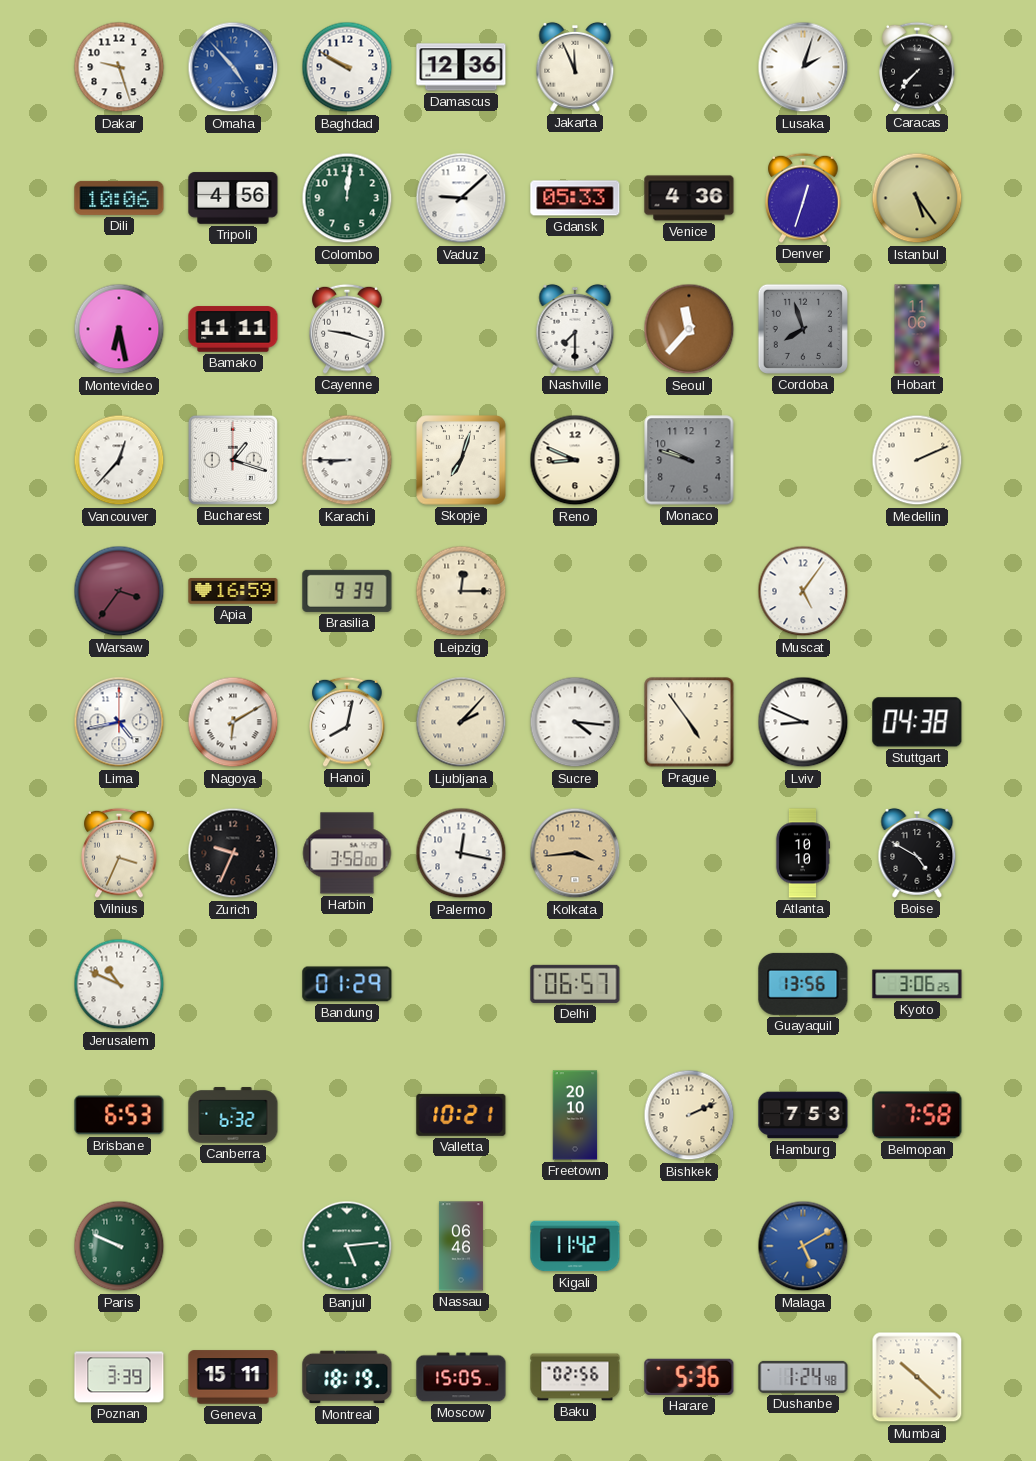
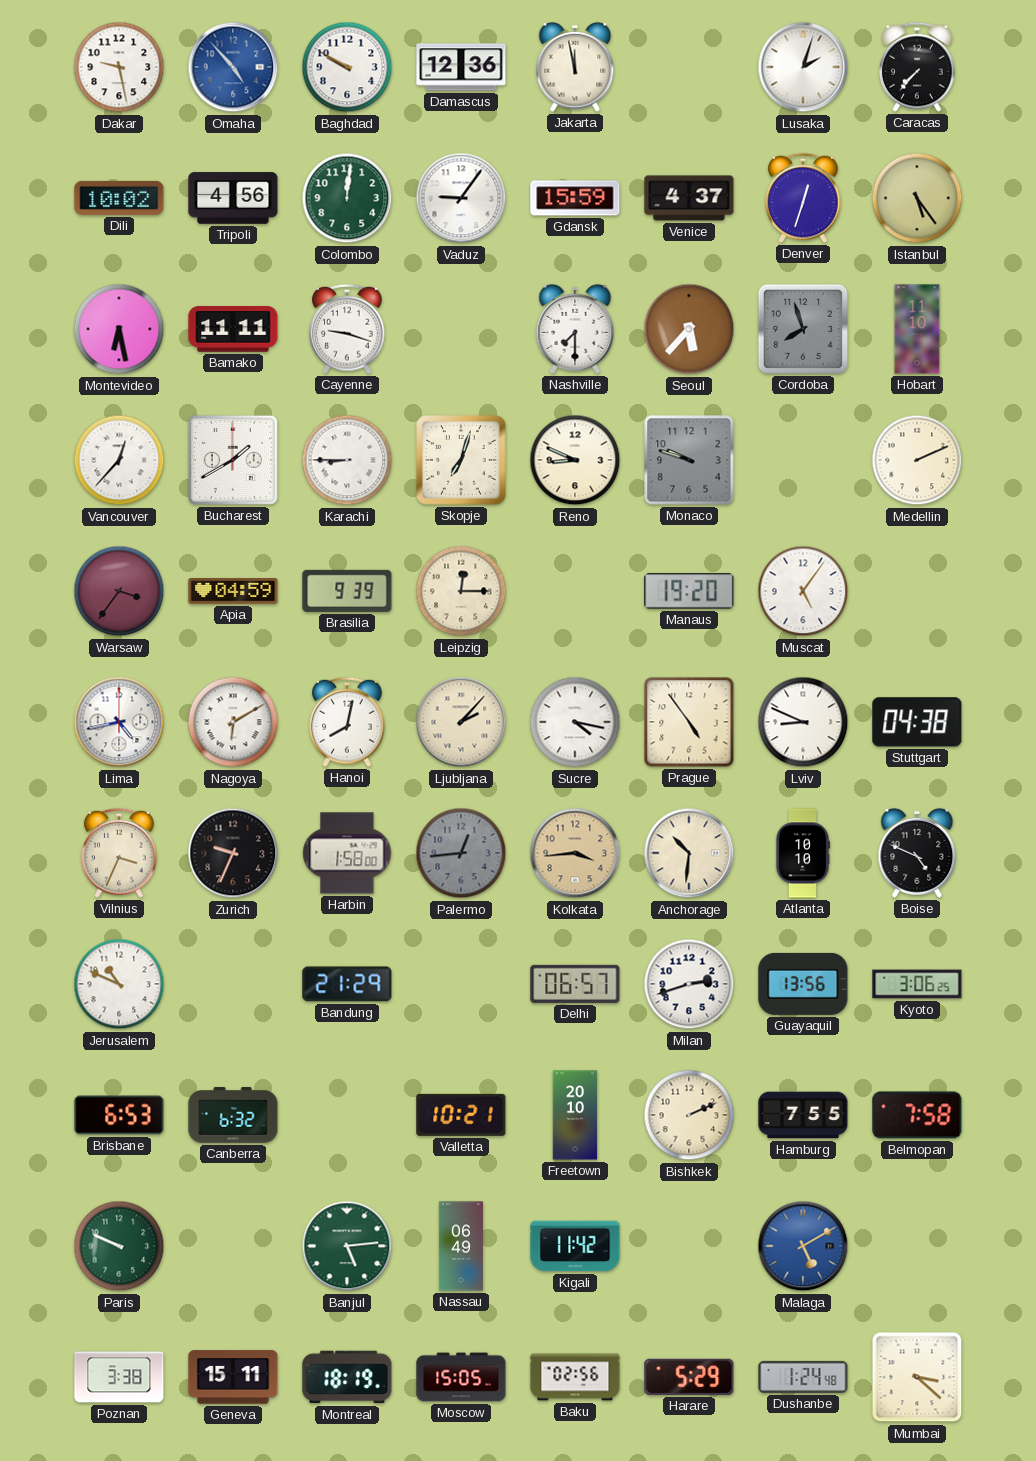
Dakar: 9:27 -> 9:28
Jakarta: 11:56 -> 11:58
Dili: 10:06 -> 10:02
Vaduz: 9:08 -> 9:06
Gdansk: 05:33 -> 15:59
Venice: 4:36 -> 4:37
Seoul: 11:37 -> 5:37
Hobart: 11:06 -> 11:10
Bucharest: 1:18 -> 1:40
Apia: 16:59 -> 04:59
Manaus: none -> 19:20
Sucre: 4:16 -> 4:17
Harbin: 3:58 -> 1:58
Palermo: 12:17 -> 12:44
Palermo dial: white -> grey
Anchorage: none -> 10:31
Boise: 4:50 -> 4:49
Bandung: 01:29 -> 21:29
Milan: none -> 2:42
Hamburg: 7:53 -> 7:55
Nassau: 06:46 -> 06:49
Poznan: 3:39 -> 3:38
Harare: 5:36 -> 5:29
Mumbai: 10:22 -> 3:22
